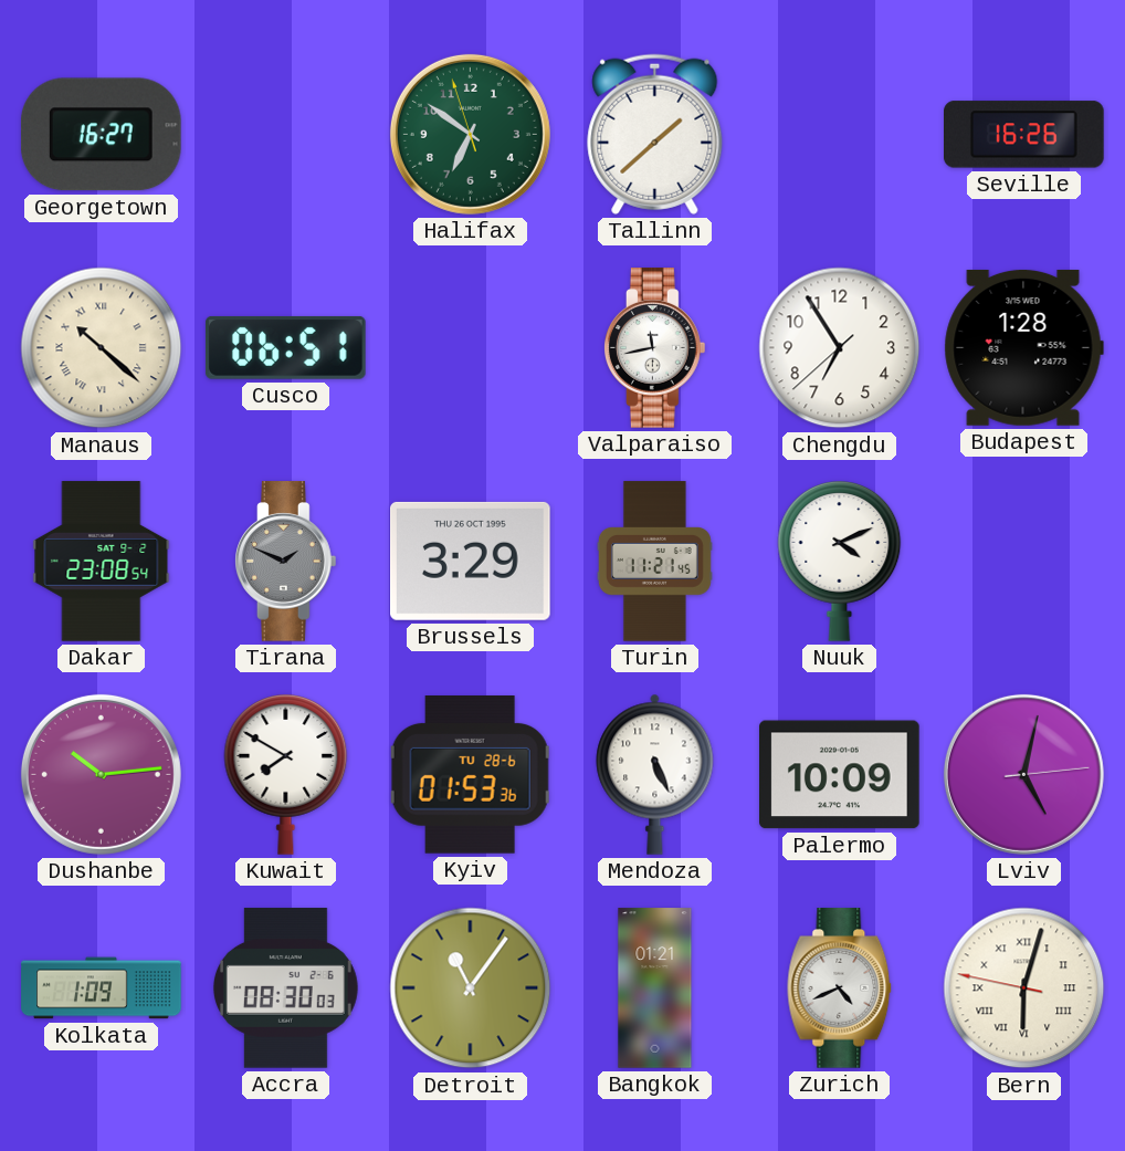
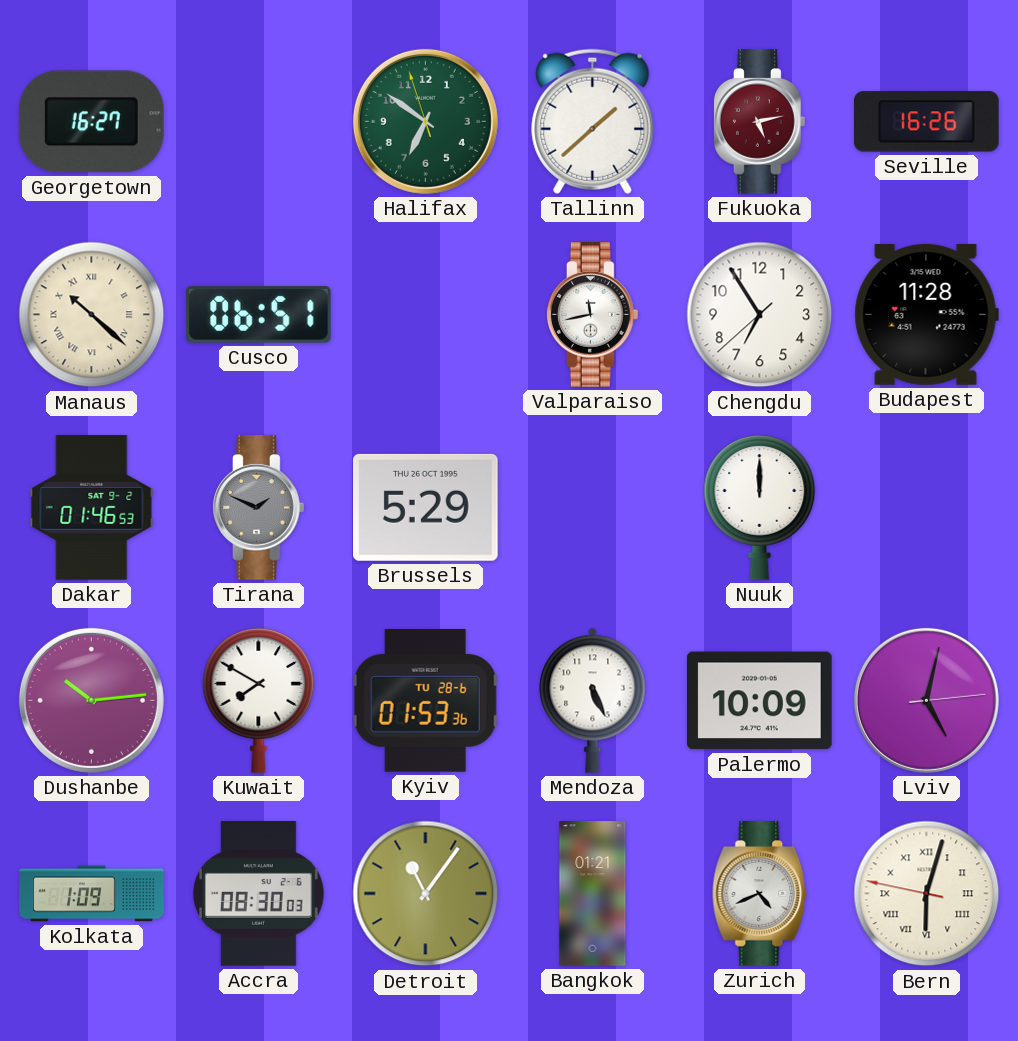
Fukuoka: none -> 5:13
Budapest: 1:28 -> 11:28
Dakar: 23:08 -> 01:46
Brussels: 3:29 -> 5:29
Turin: 11:21 -> none
Nuuk: 4:11 -> 12:00
